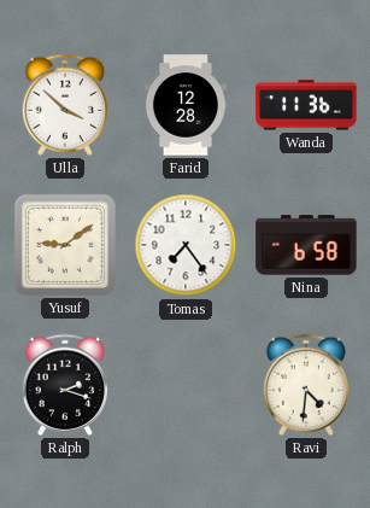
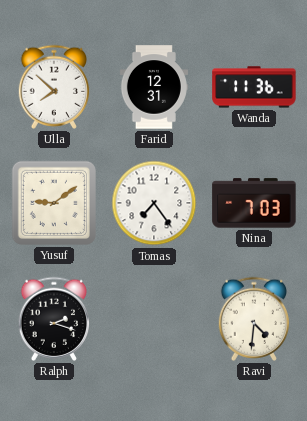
Ulla: 3:52 -> 7:52
Farid: 12:28 -> 12:31
Nina: 6:58 -> 7:03
